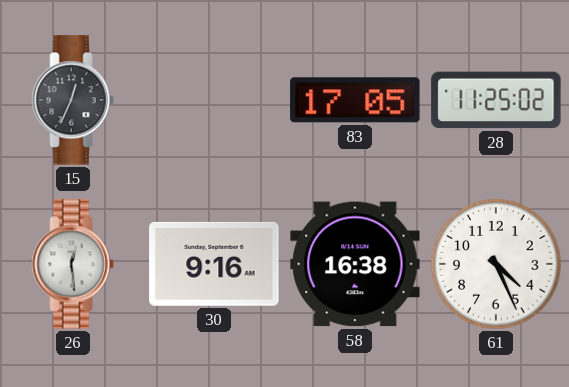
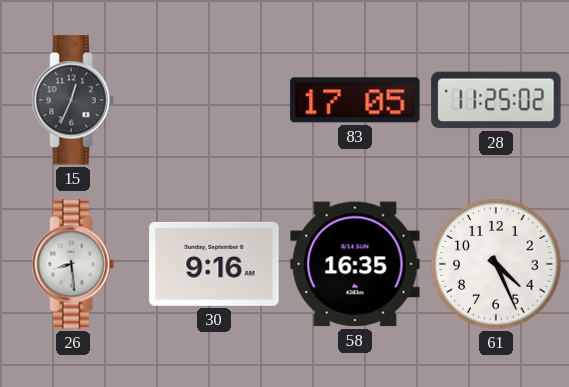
26: 12:29 -> 8:29
58: 16:38 -> 16:35
